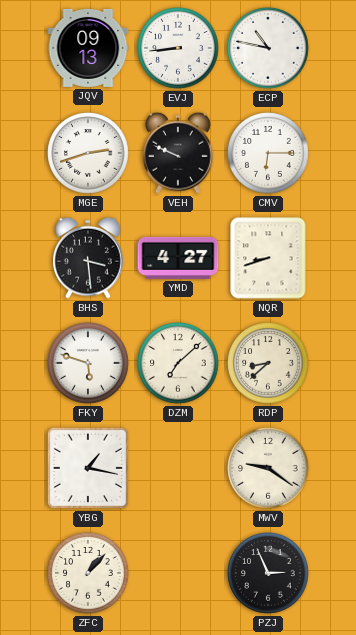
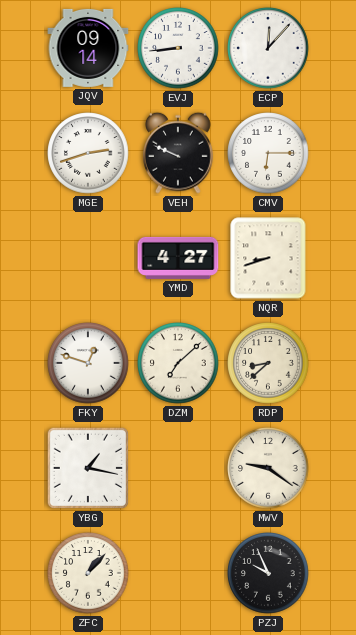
JQV: 09:13 -> 09:14
ECP: 10:47 -> 12:07
BHS: 3:29 -> none
FKY: 5:48 -> 12:48
PZJ: 2:56 -> 9:56
